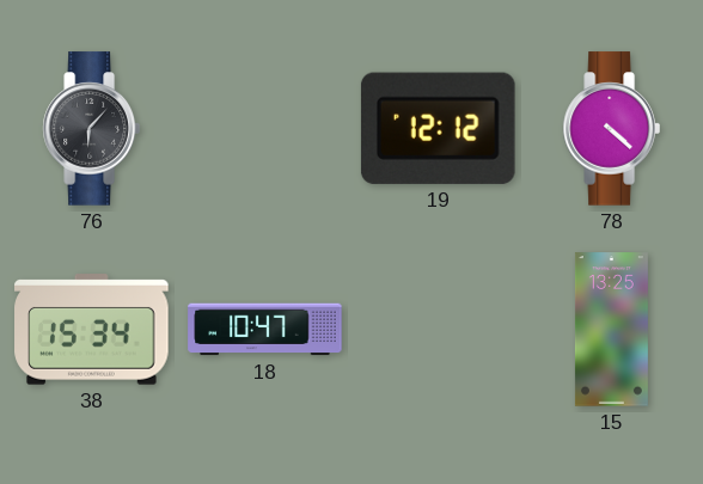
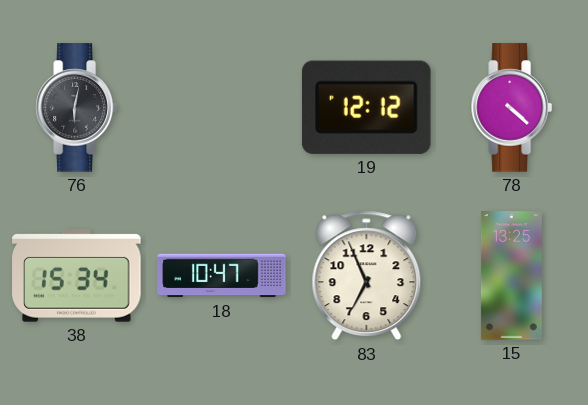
76: 6:07 -> 6:02
83: none -> 6:56
